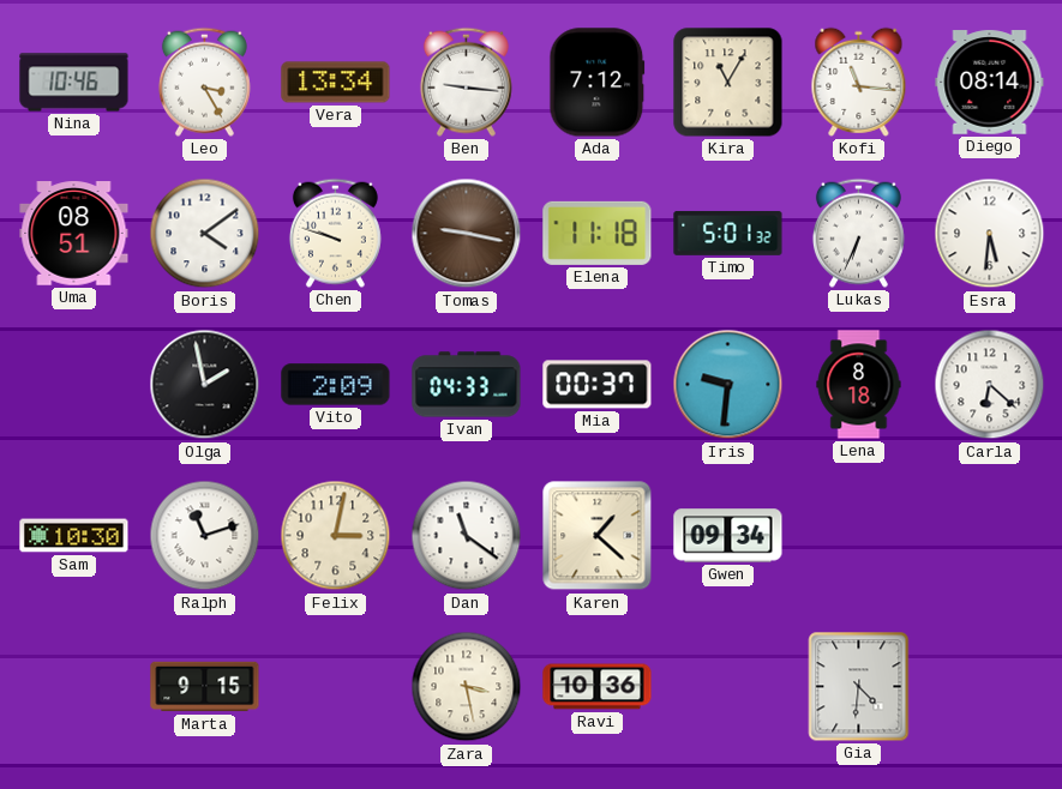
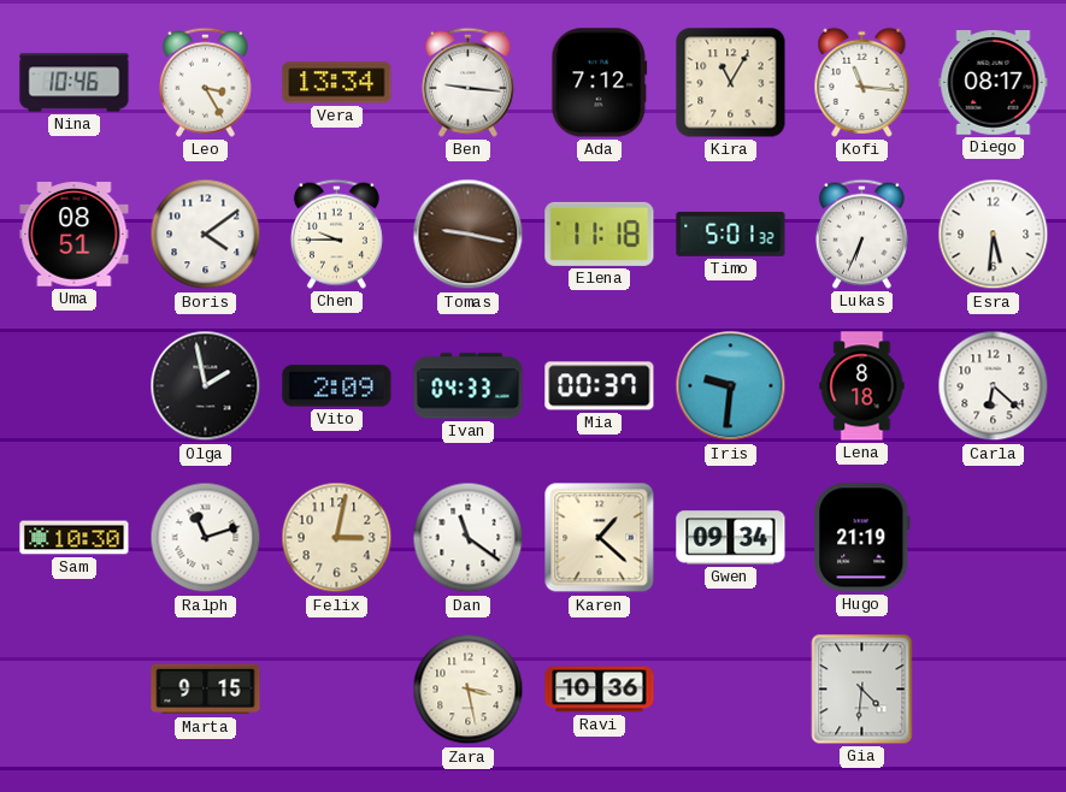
Diego: 08:14 -> 08:17
Chen: 9:48 -> 9:45
Hugo: none -> 21:19
